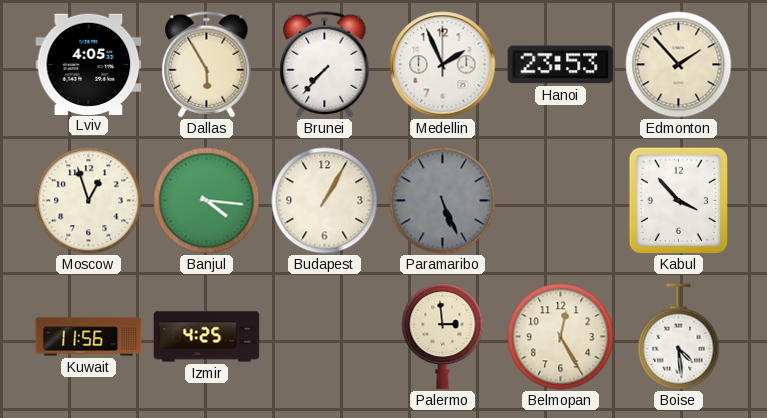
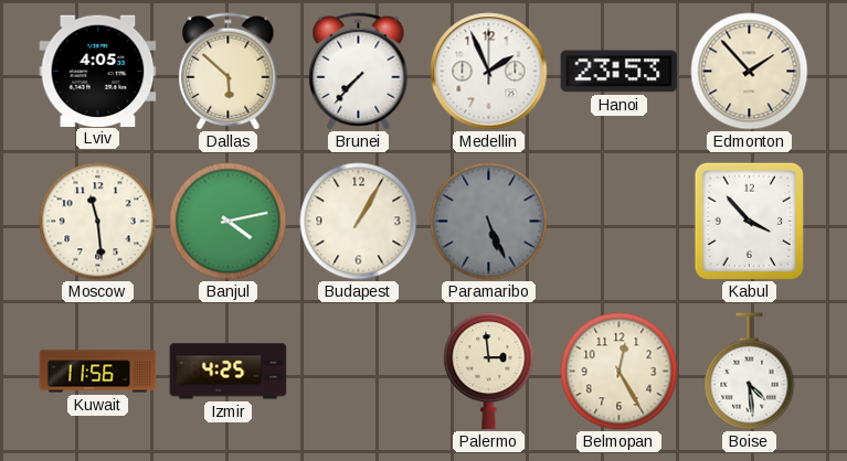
Dallas: 5:55 -> 5:52
Moscow: 12:57 -> 11:29
Banjul: 4:16 -> 4:13
